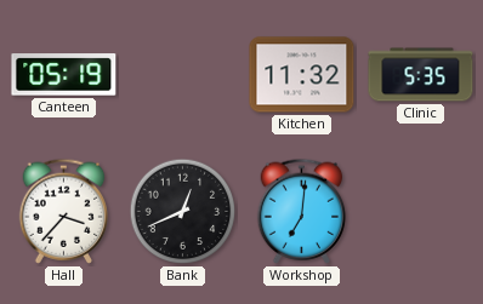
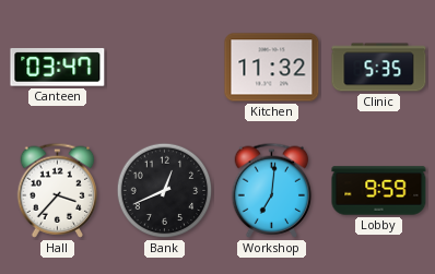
Canteen: 05:19 -> 03:47
Lobby: none -> 9:59
